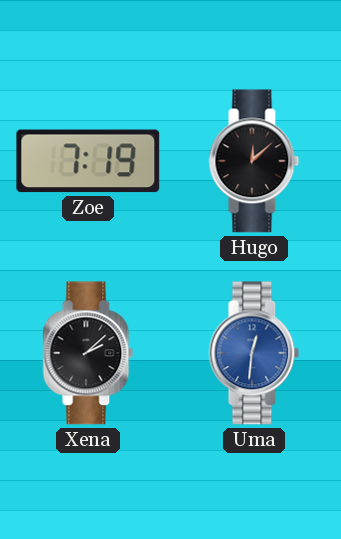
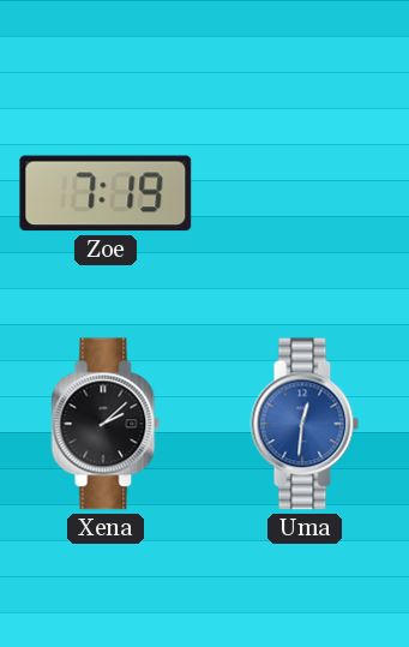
Hugo: 12:08 -> none
